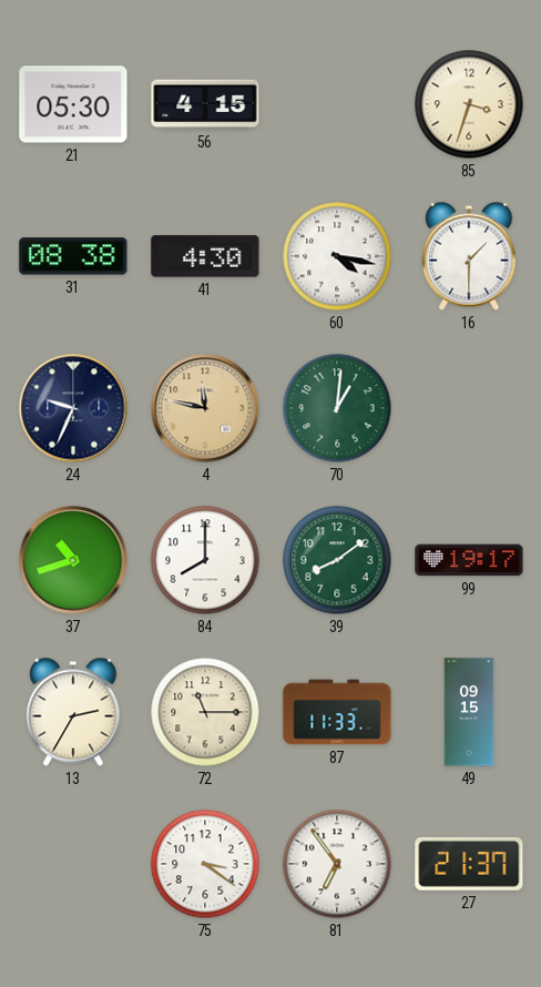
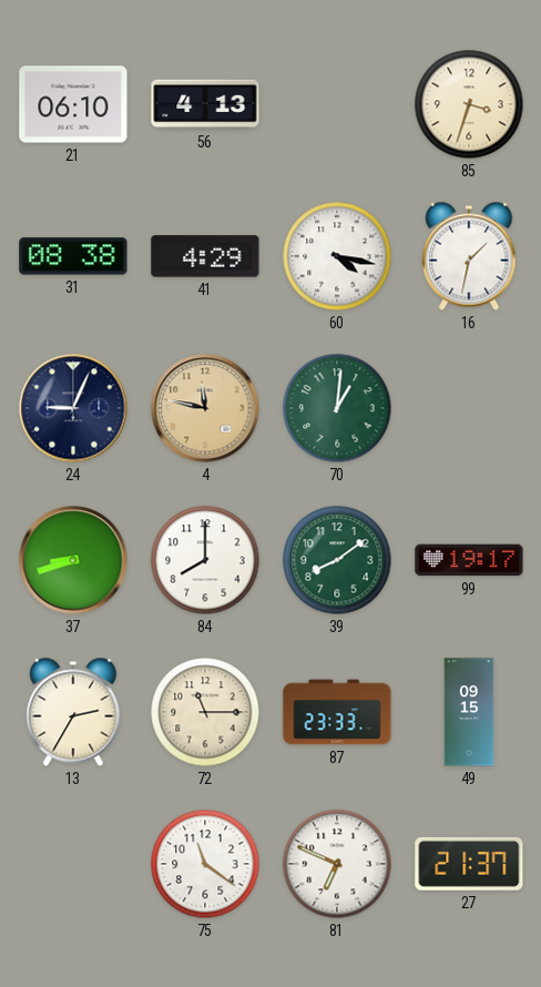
21: 05:30 -> 06:10
56: 4:15 -> 4:13
41: 4:30 -> 4:29
16: 1:30 -> 1:32
24: 9:34 -> 9:04
37: 10:42 -> 8:42
87: 11:33 -> 23:33
75: 3:21 -> 11:21
81: 6:54 -> 6:49
